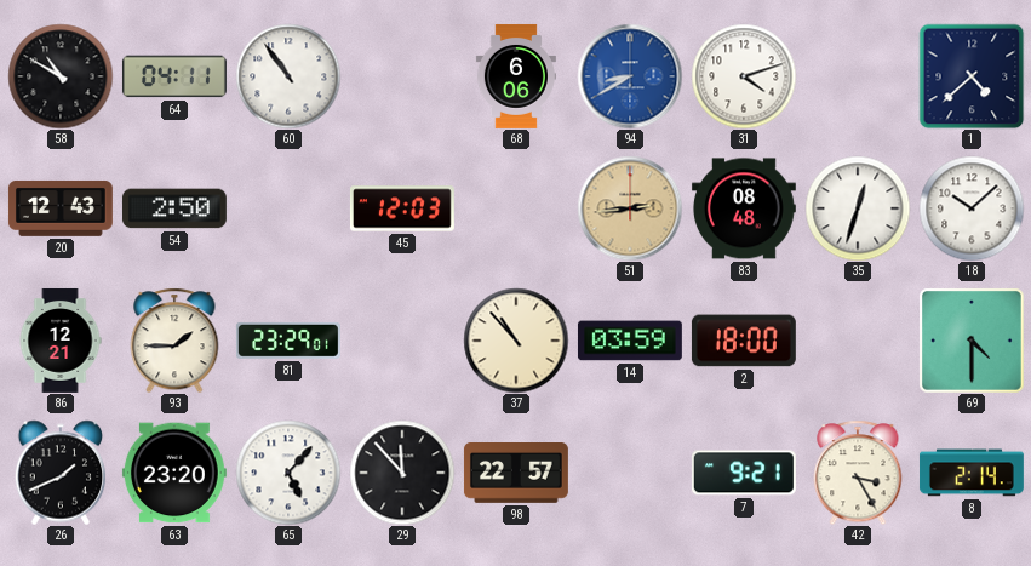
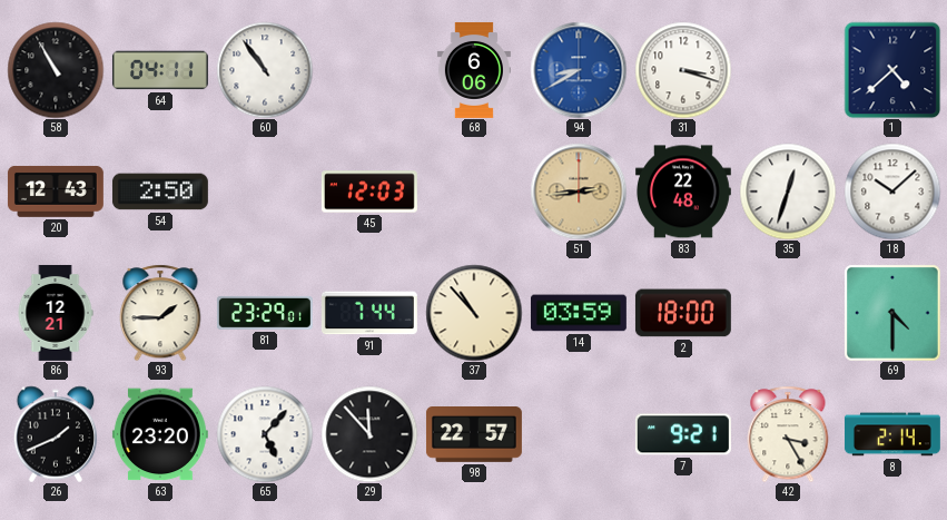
58: 10:50 -> 10:55
31: 4:12 -> 3:18
83: 08:48 -> 22:48
91: none -> 7:44
